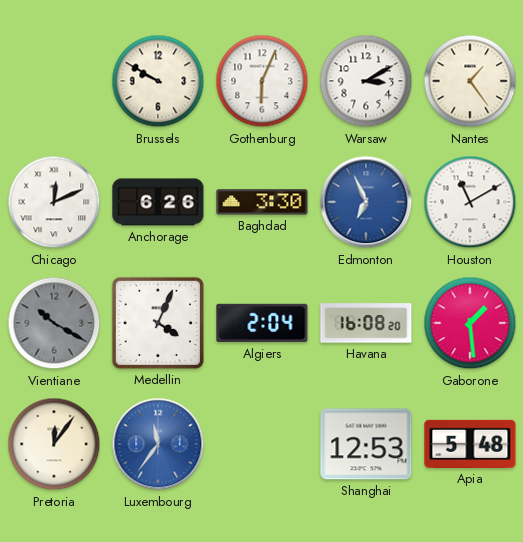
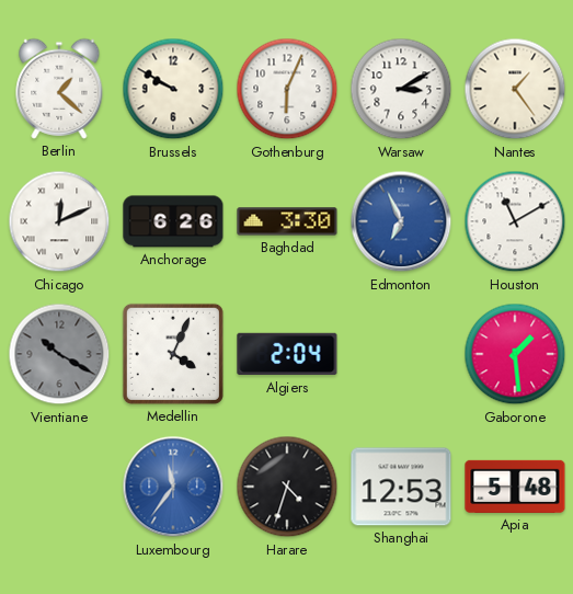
Berlin: none -> 1:22
Havana: 16:08 -> none
Pretoria: 12:06 -> none
Harare: none -> 4:33
